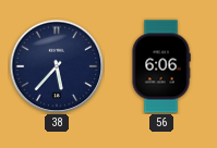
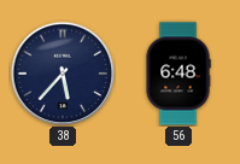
56: 6:06 -> 6:48
